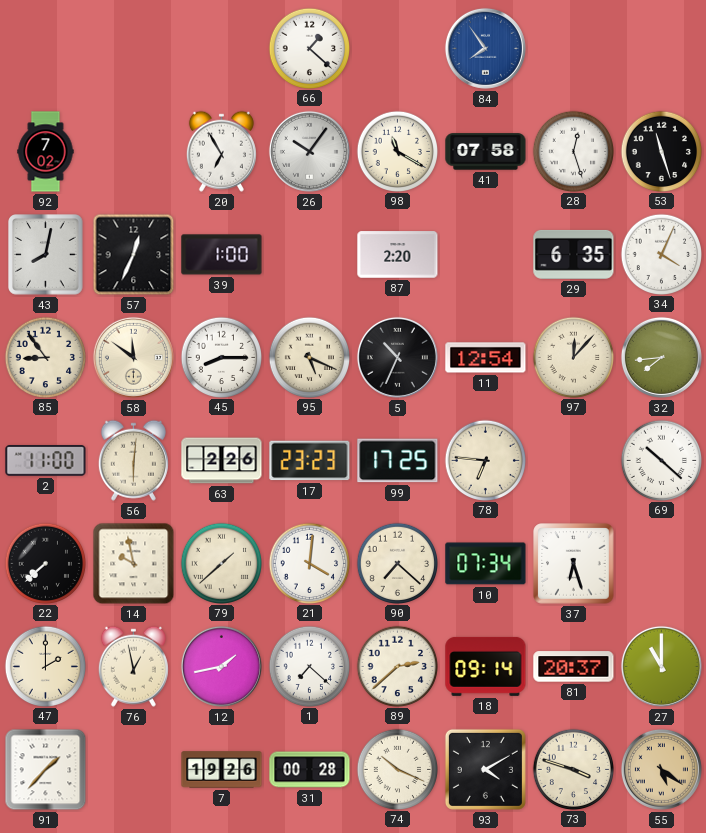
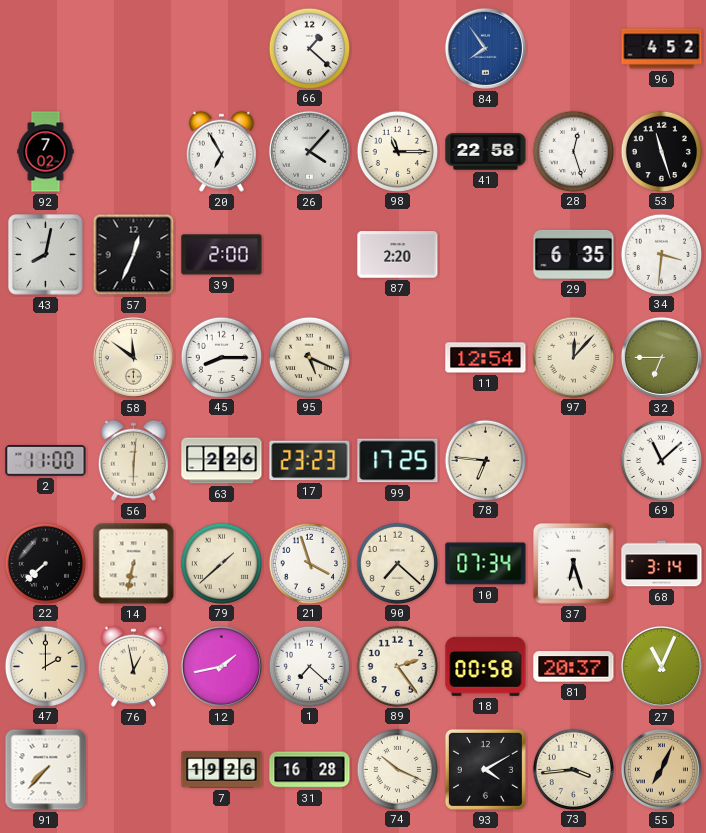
96: none -> 4:52
26: 10:06 -> 4:07
98: 11:20 -> 11:15
41: 07:58 -> 22:58
39: 1:00 -> 2:00
34: 4:04 -> 3:31
85: 8:54 -> none
5: 10:34 -> none
32: 7:44 -> 6:45
69: 10:22 -> 11:08
14: 9:58 -> 6:32
21: 4:01 -> 3:57
68: none -> 3:14
89: 2:38 -> 2:24
18: 09:14 -> 00:58
27: 11:00 -> 11:04
91: 1:37 -> 7:37
31: 00:28 -> 16:28
73: 3:48 -> 3:44
55: 5:21 -> 7:04
